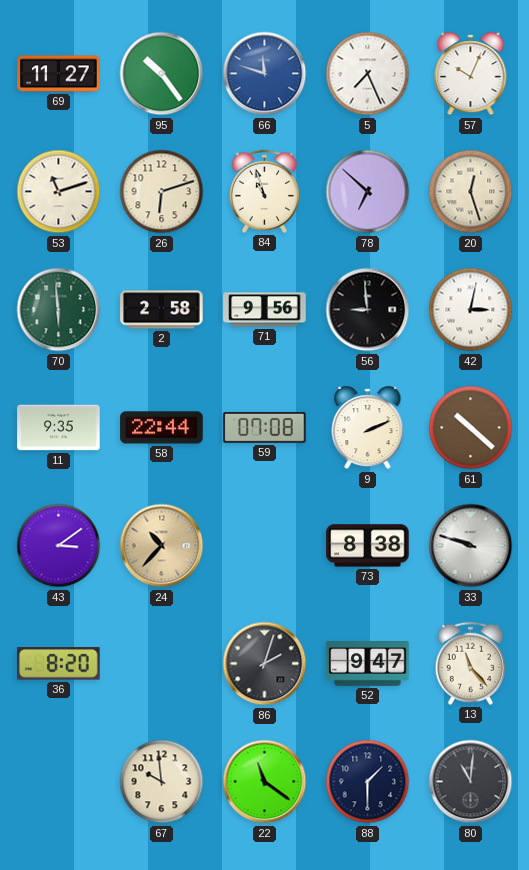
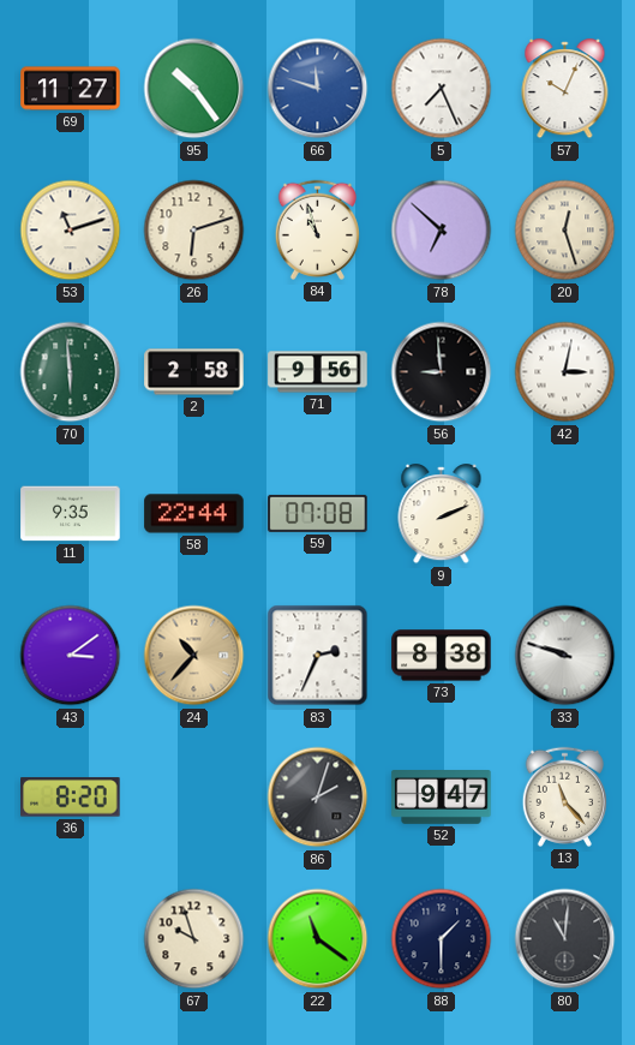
61: 10:22 -> none
83: none -> 2:34
67: 9:59 -> 9:57
